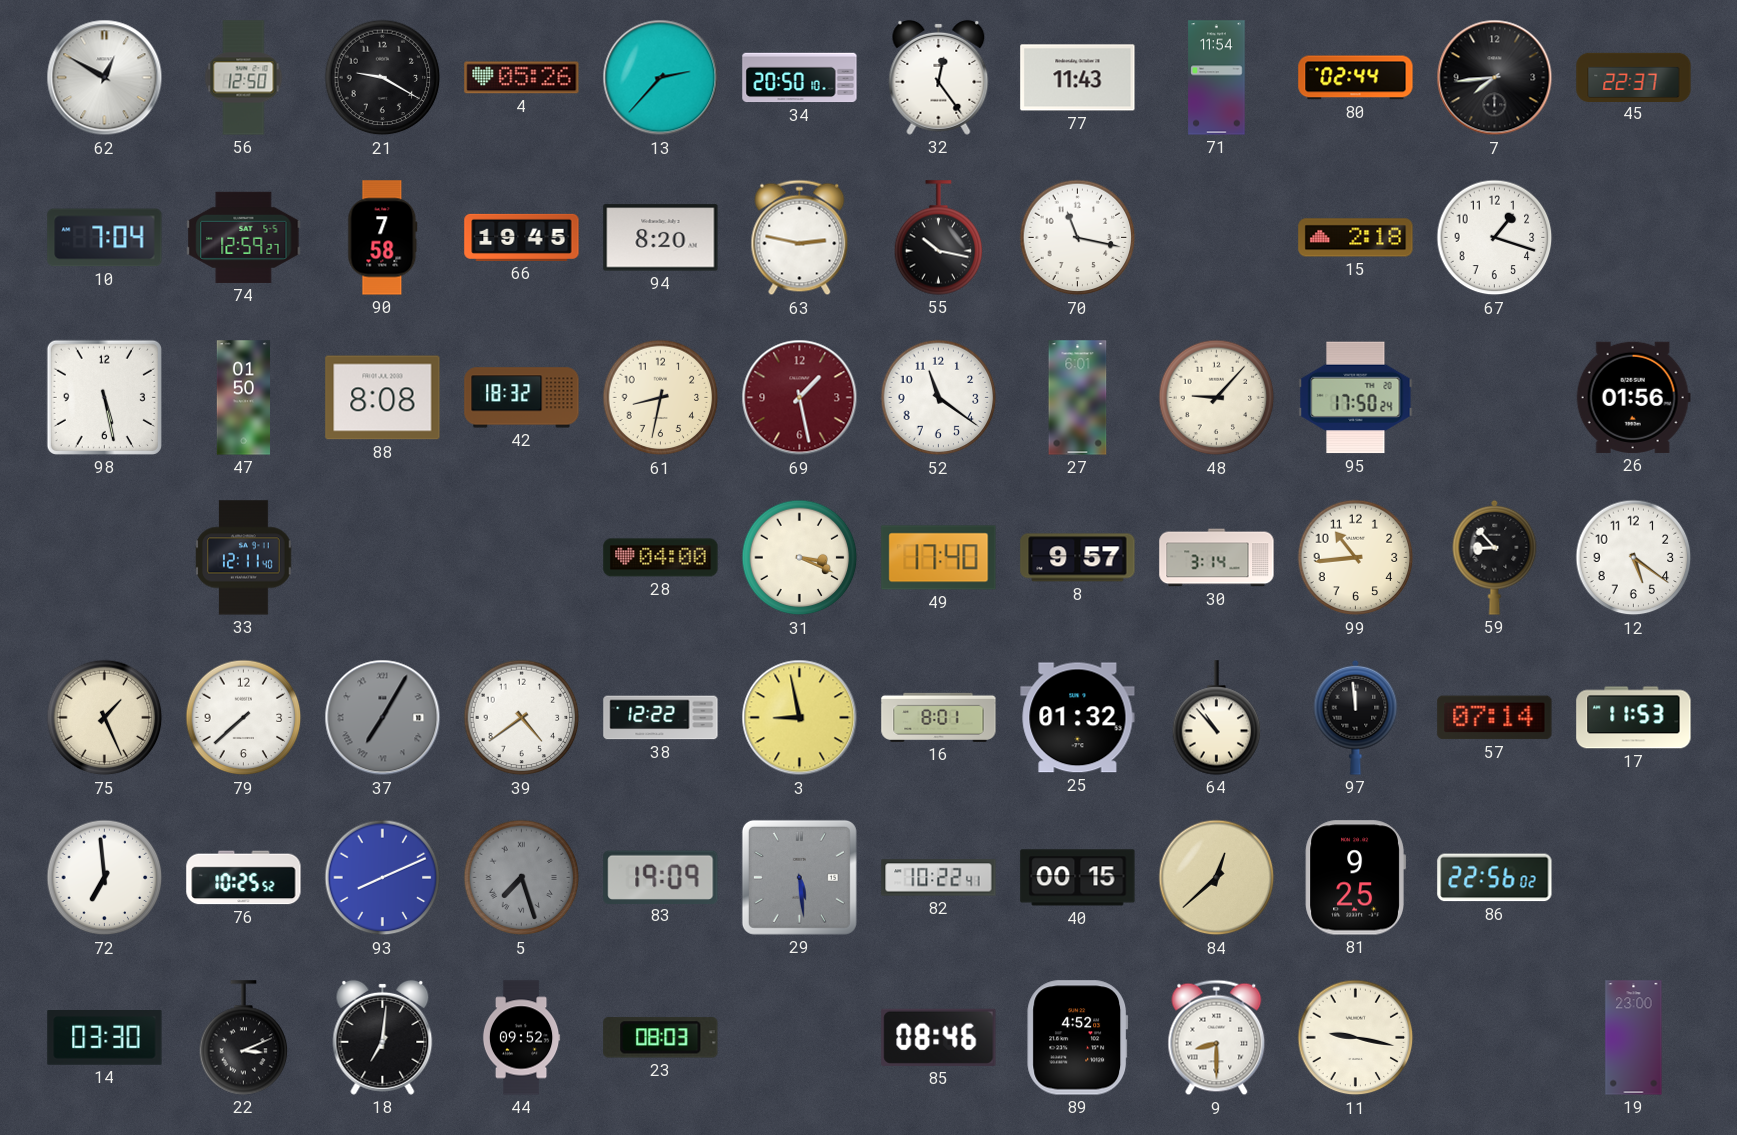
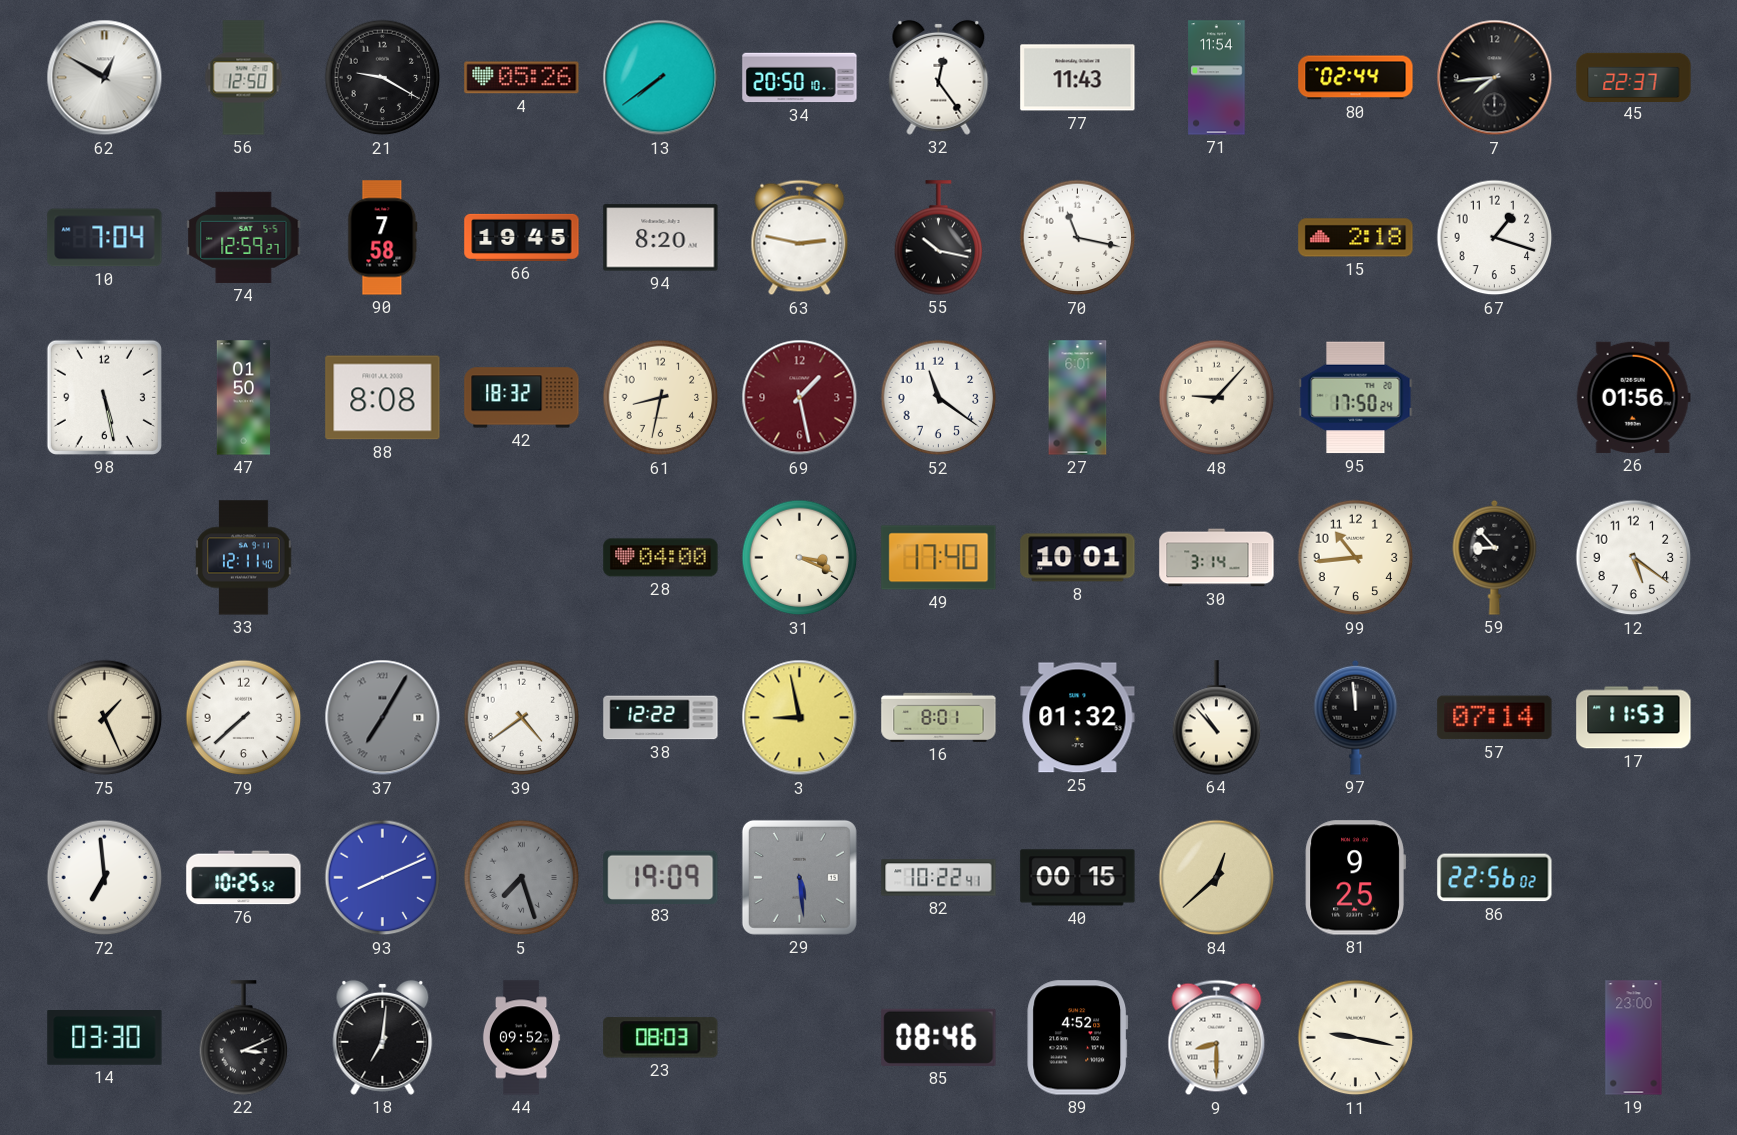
13: 2:37 -> 7:39
8: 9:57 -> 10:01
